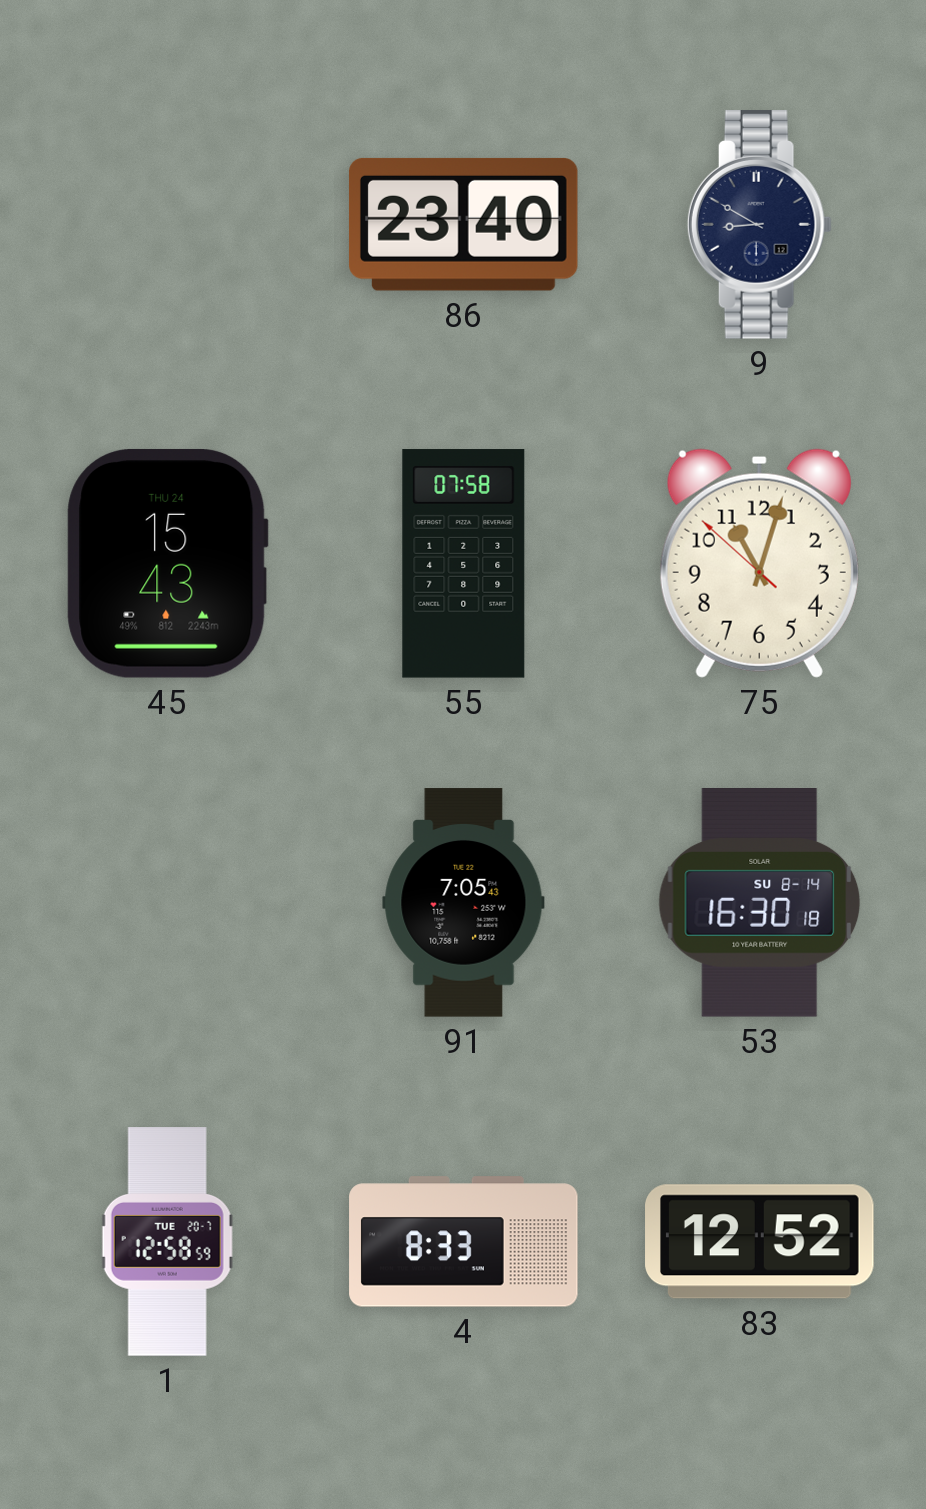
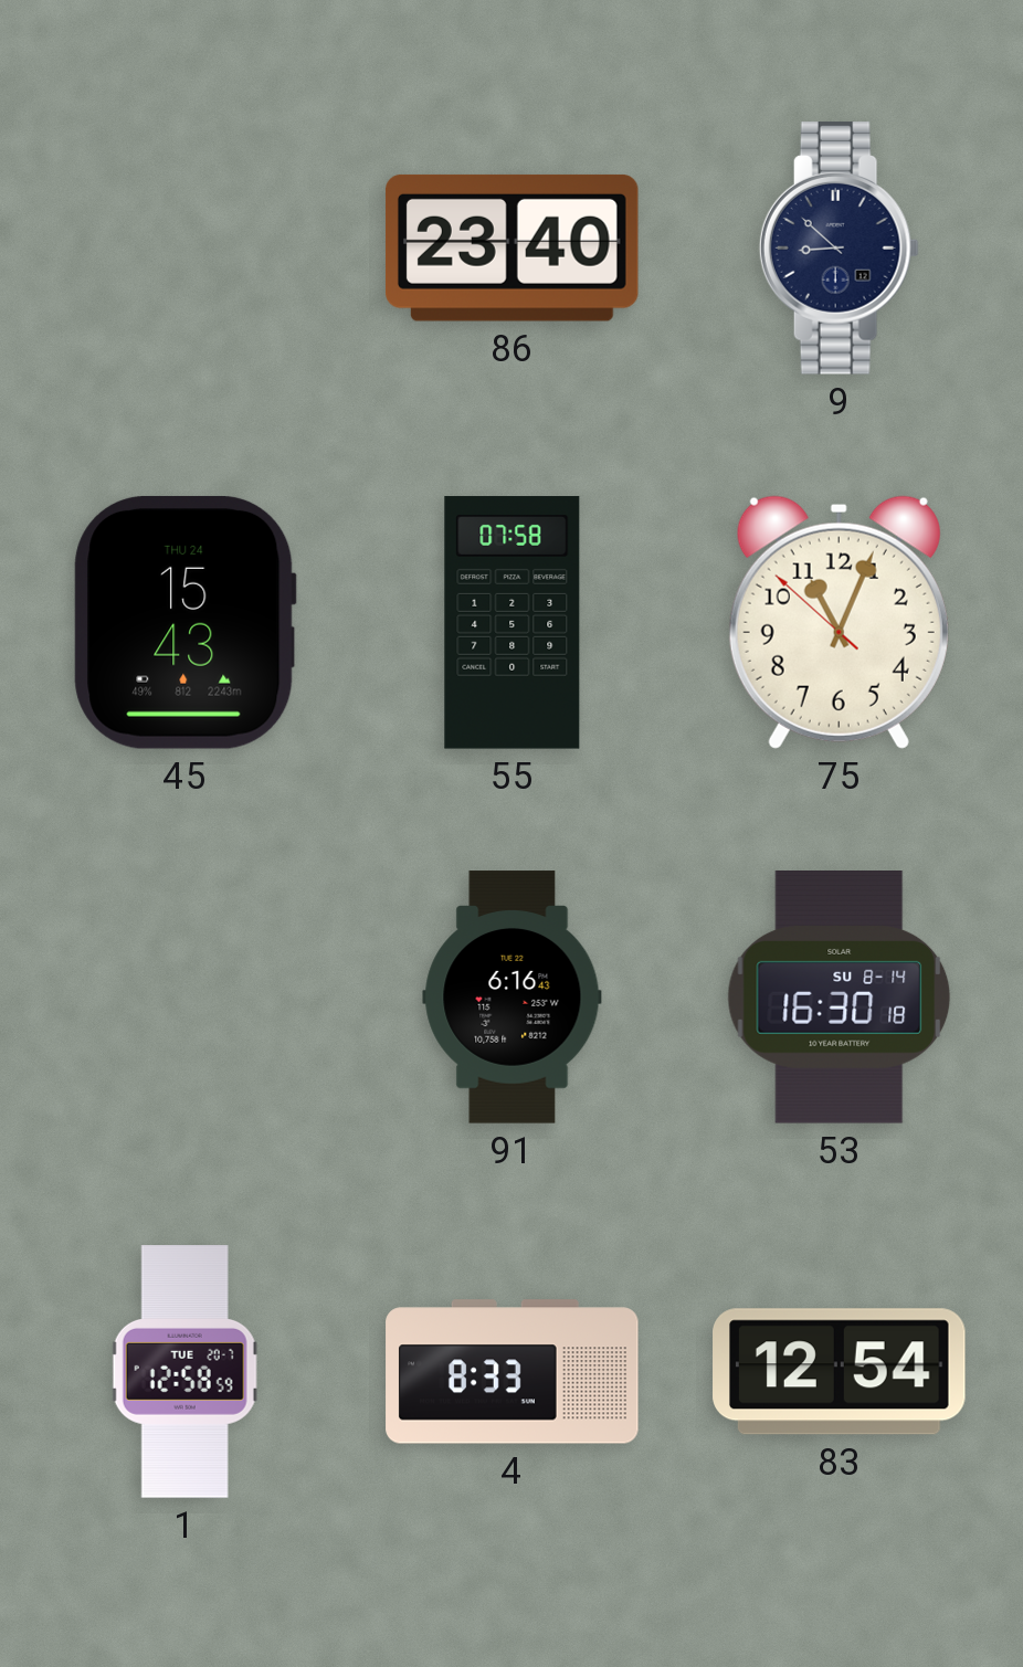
9: 8:50 -> 8:52
75: 11:02 -> 11:03
91: 7:05 -> 6:16
83: 12:52 -> 12:54
